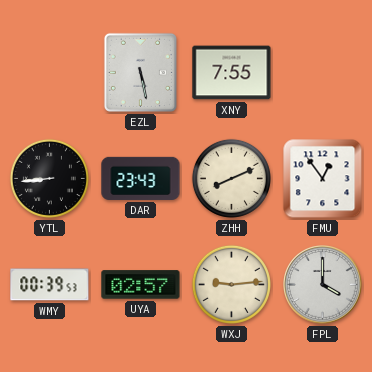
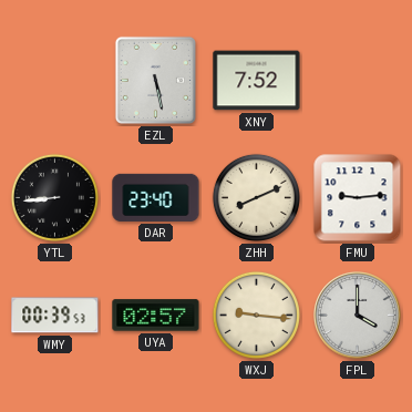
XNY: 7:55 -> 7:52
DAR: 23:43 -> 23:40
FMU: 12:54 -> 9:14
WXJ: 9:14 -> 9:16
